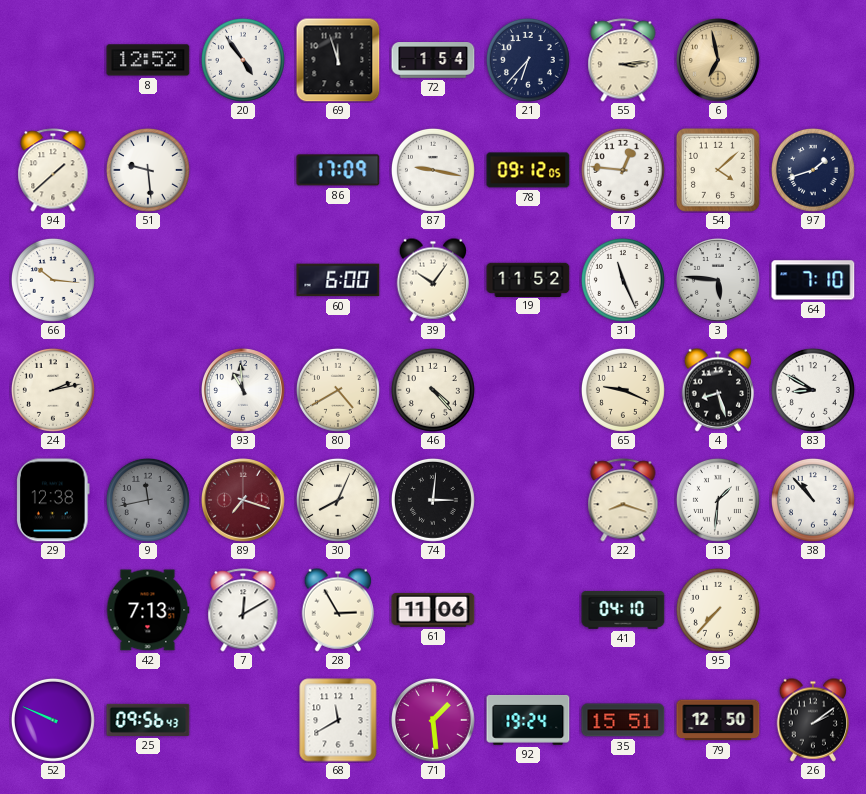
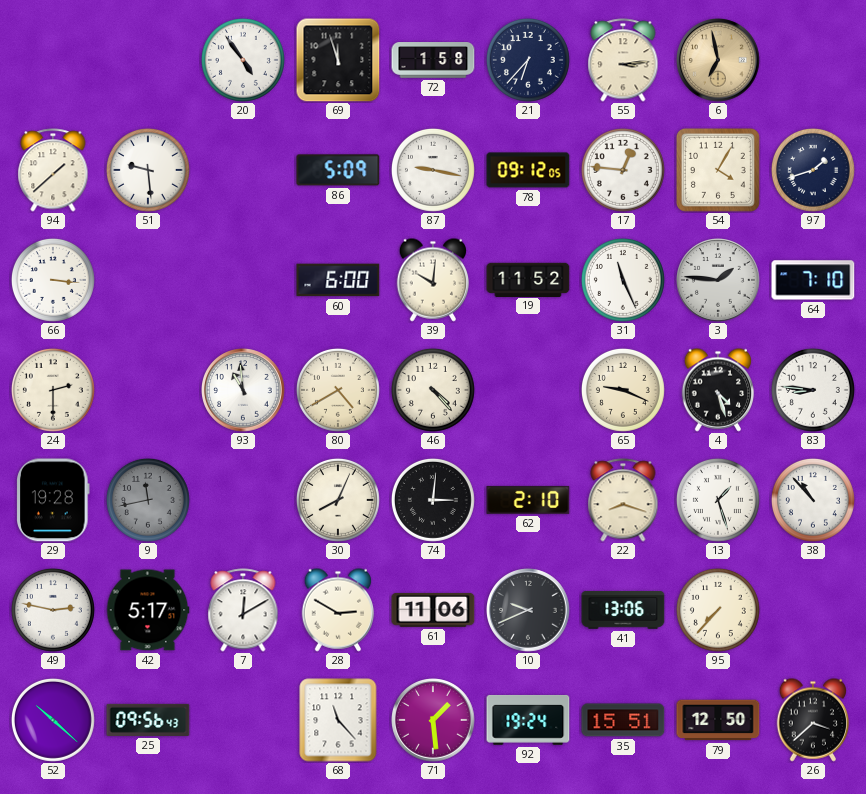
8: 12:52 -> none
72: 1:54 -> 1:58
86: 17:09 -> 5:09
54: 4:08 -> 4:05
66: 10:16 -> 3:16
39: 10:06 -> 10:01
3: 5:46 -> 1:46
24: 2:13 -> 2:30
4: 8:27 -> 4:27
83: 8:50 -> 8:46
29: 12:38 -> 19:28
89: 7:18 -> none
62: none -> 2:10
13: 1:31 -> 1:27
49: none -> 2:47
42: 7:13 -> 5:17
28: 2:55 -> 2:50
10: none -> 9:41
41: 04:10 -> 13:06
52: 9:49 -> 10:22
68: 11:40 -> 11:23
26: 2:09 -> 3:38
